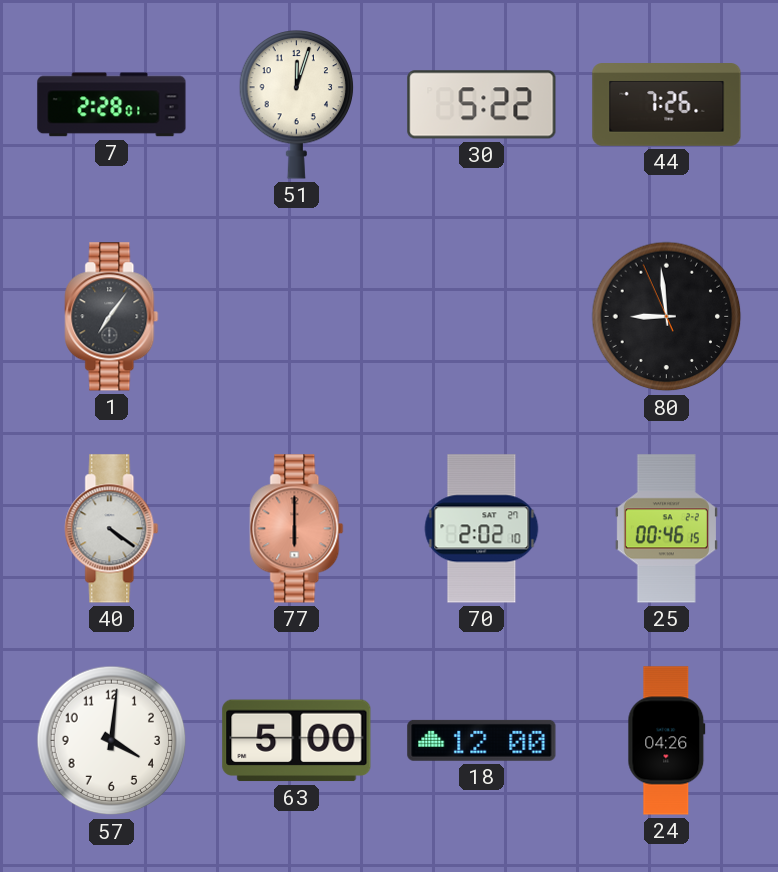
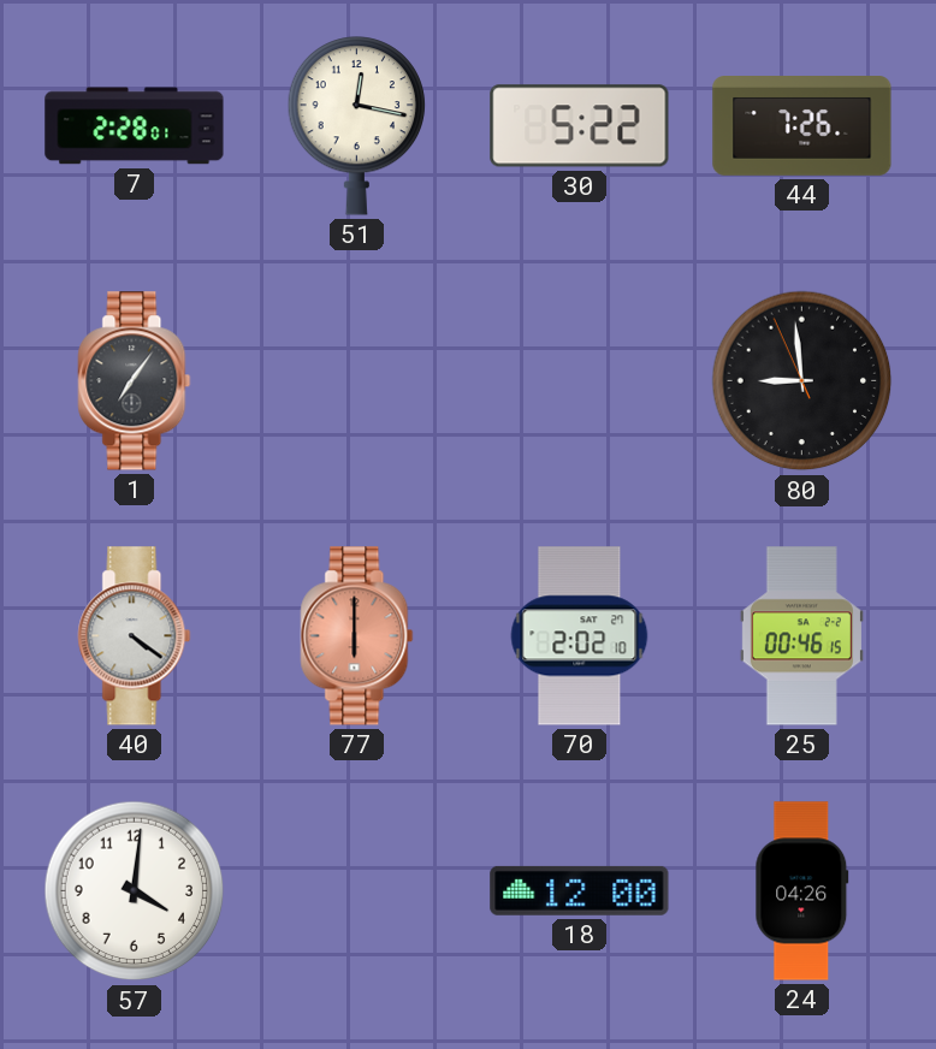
51: 12:03 -> 12:17
63: 5:00 -> none
